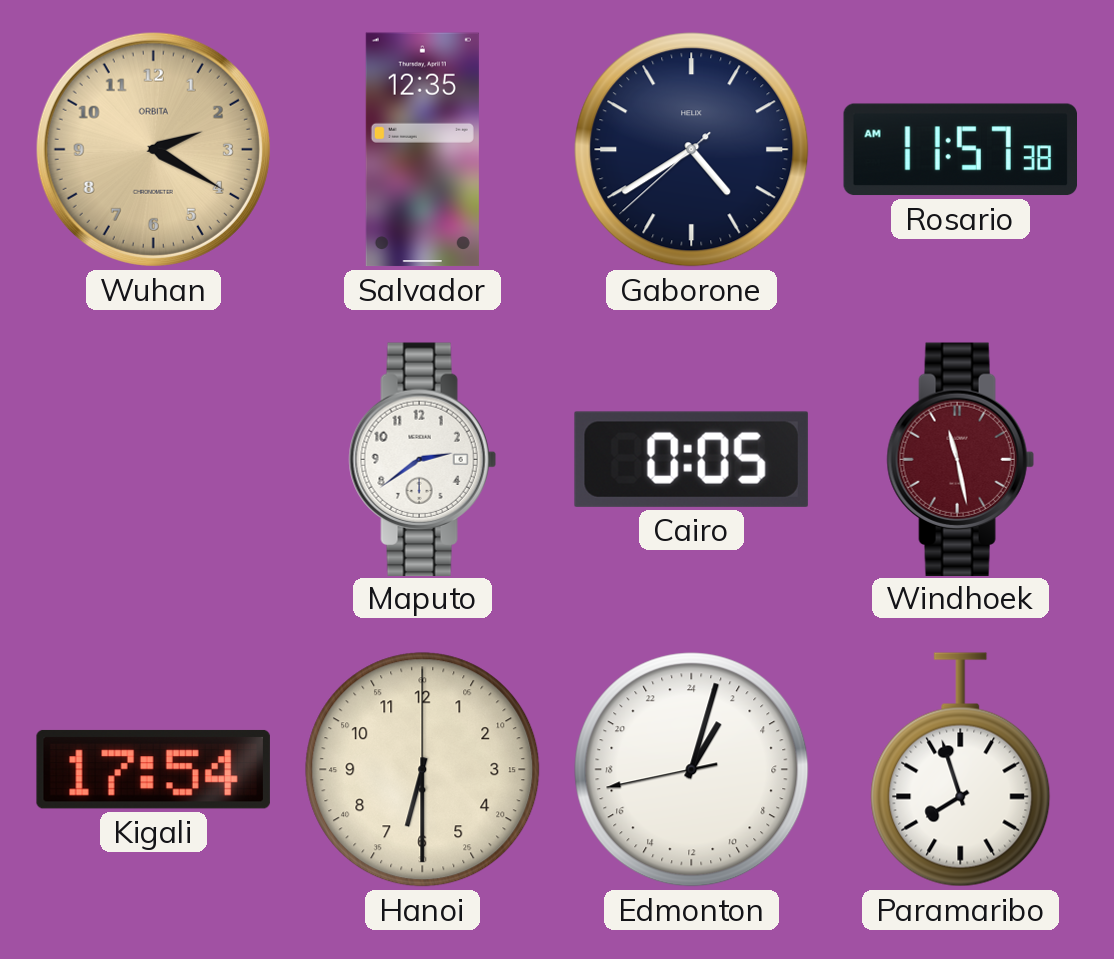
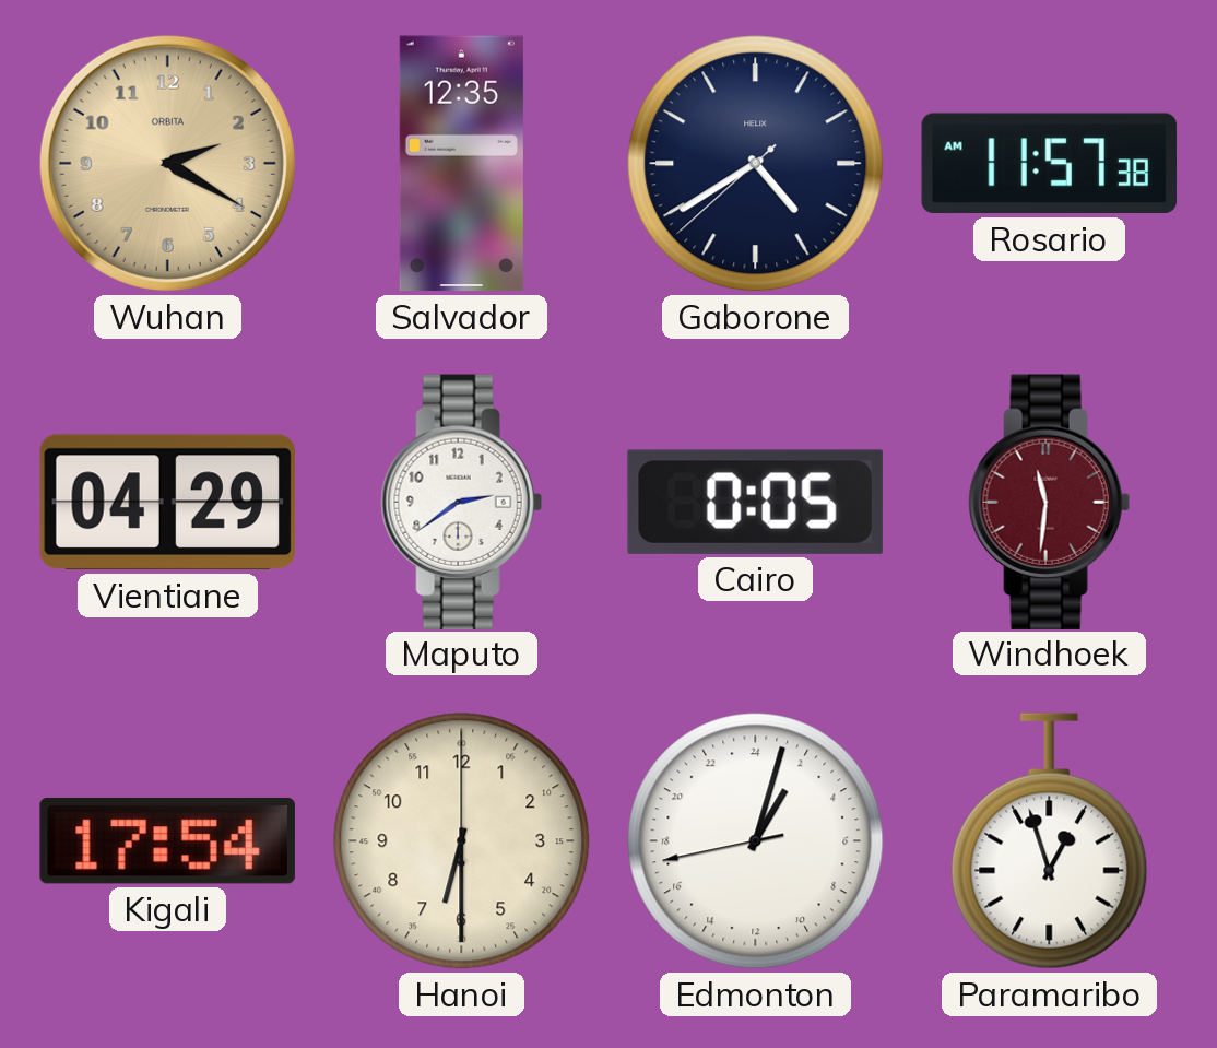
Vientiane: none -> 04:29
Windhoek: 11:28 -> 11:31
Paramaribo: 7:57 -> 12:57
